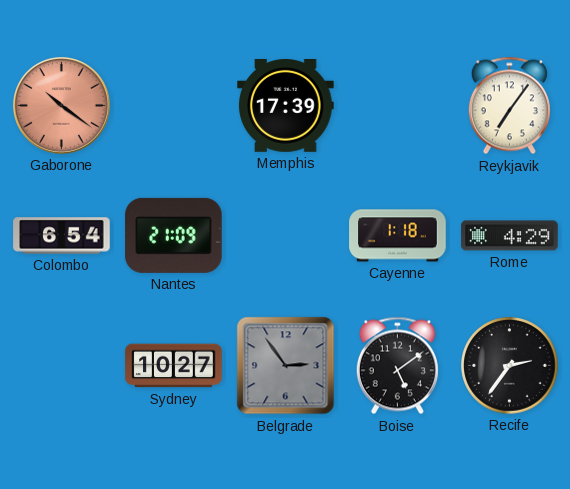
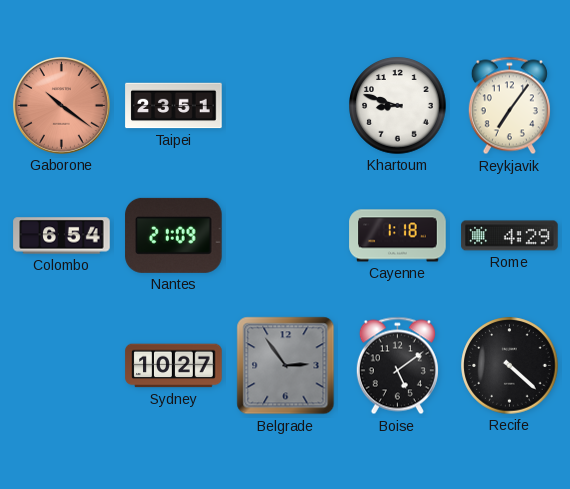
Taipei: none -> 23:51
Memphis: 17:39 -> none
Khartoum: none -> 8:48
Recife: 2:36 -> 4:22
